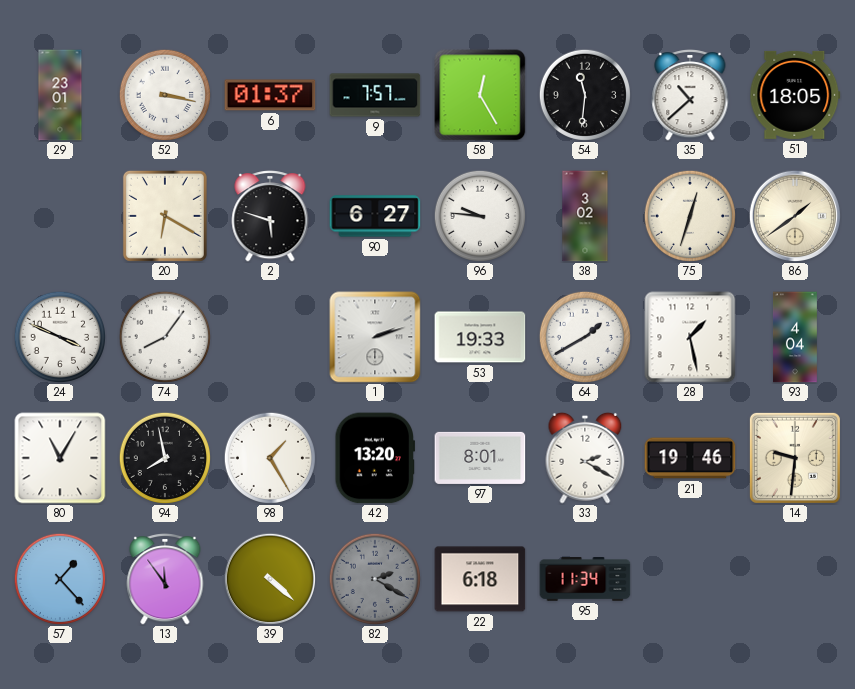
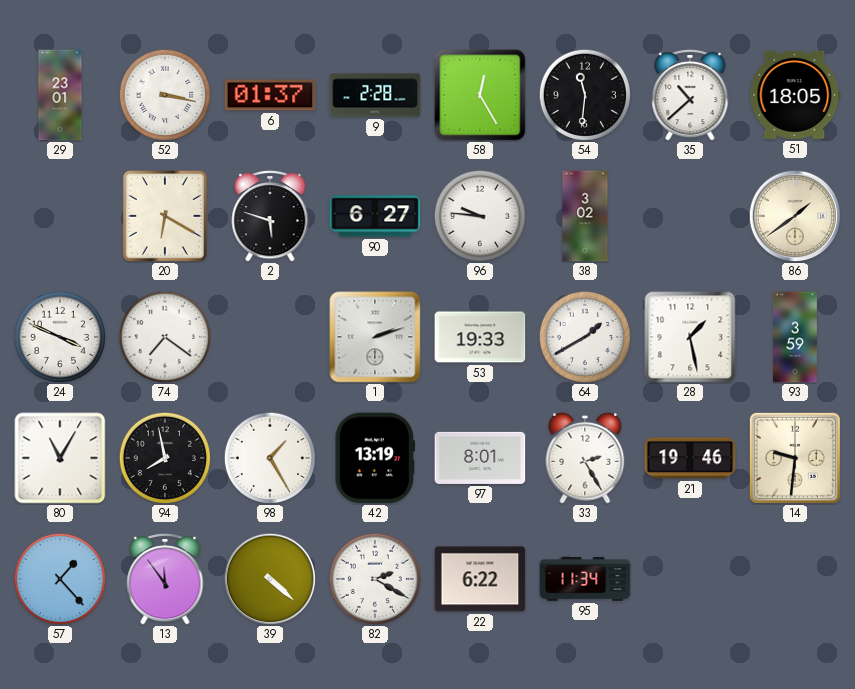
9: 7:57 -> 2:28
75: 12:33 -> none
74: 8:06 -> 7:21
93: 4:04 -> 3:59
42: 13:20 -> 13:19
33: 2:20 -> 2:25
82 dial: grey -> white
22: 6:18 -> 6:22
